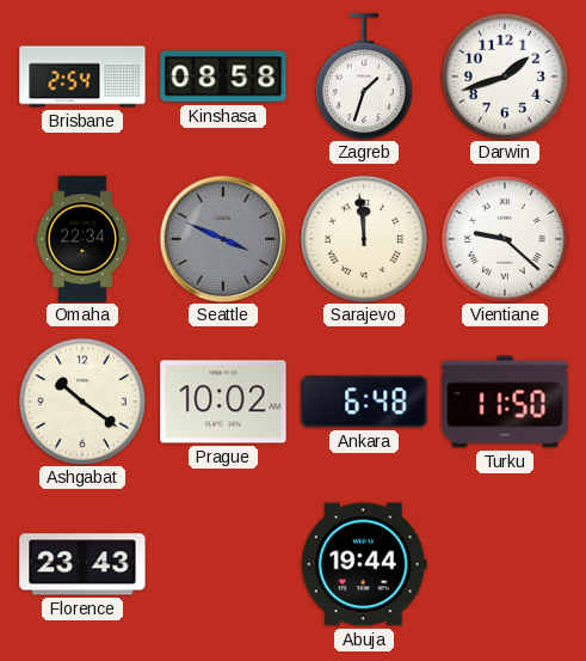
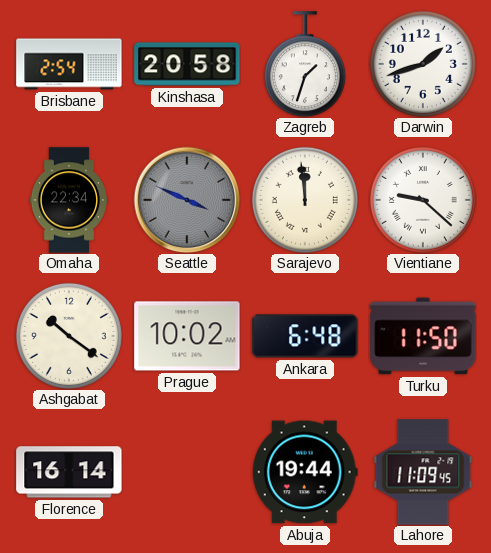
Kinshasa: 08:58 -> 20:58
Florence: 23:43 -> 16:14
Lahore: none -> 11:09
